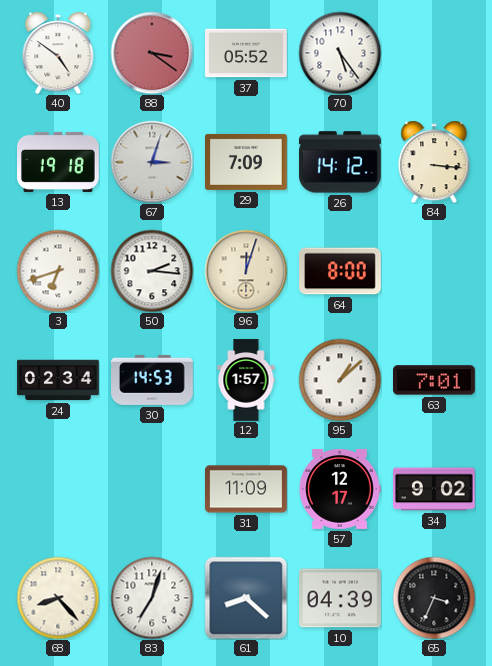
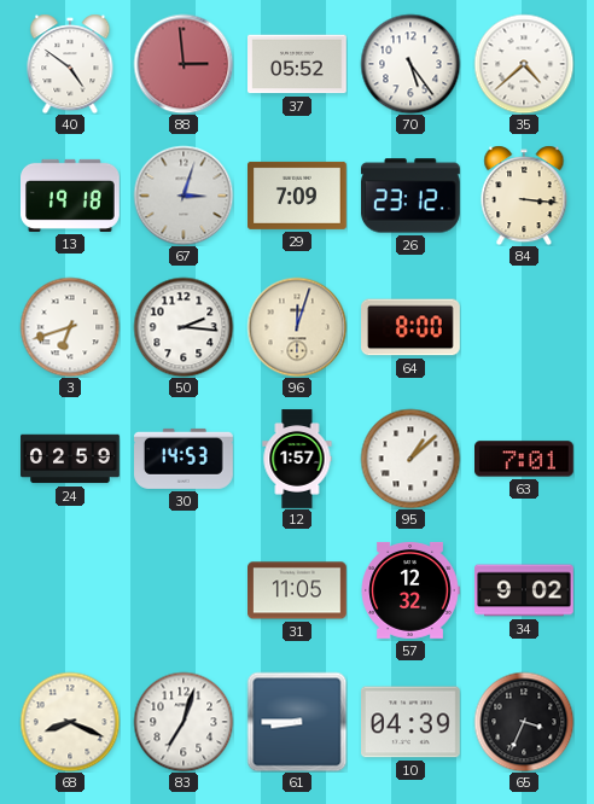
88: 3:21 -> 2:59
35: none -> 4:38
26: 14:12 -> 23:12
24: 02:34 -> 02:59
31: 11:09 -> 11:05
57: 12:17 -> 12:32
68: 8:23 -> 8:19
61: 8:22 -> 8:45
